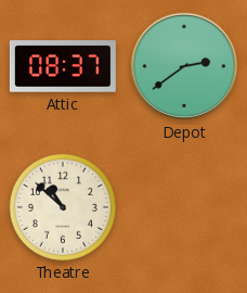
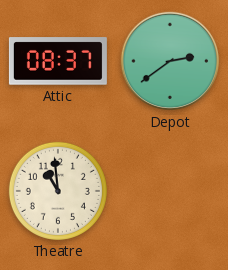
Theatre: 10:52 -> 10:59
